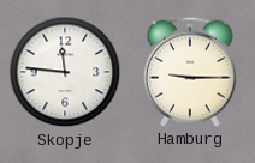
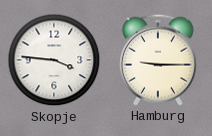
Skopje: 11:46 -> 3:46
